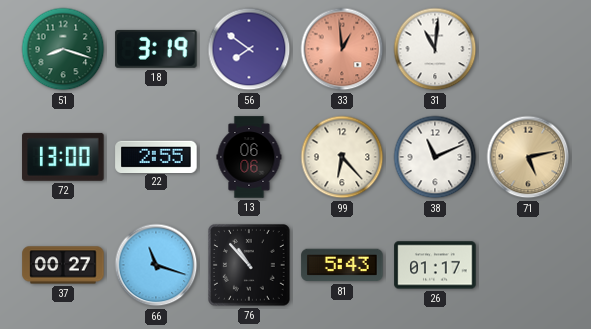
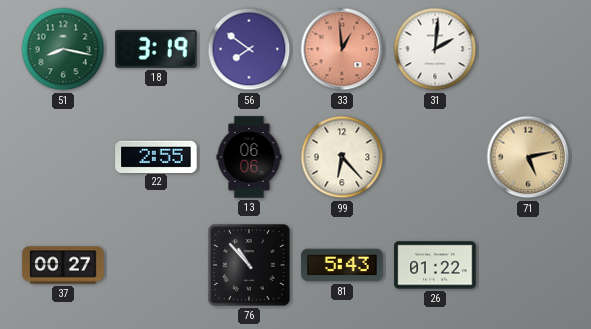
51: 8:18 -> 8:17
31: 11:01 -> 2:01
72: 13:00 -> none
38: 11:11 -> none
66: 11:18 -> none
26: 01:17 -> 01:22
